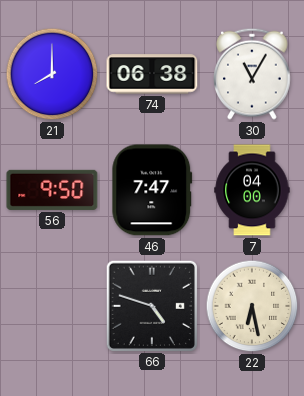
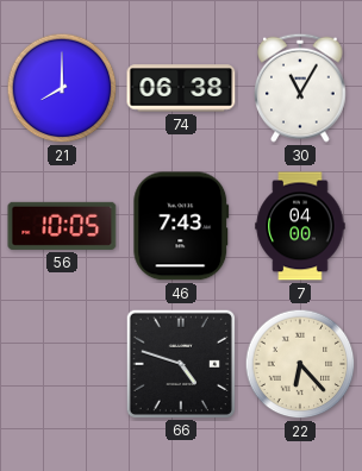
56: 9:50 -> 10:05
46: 7:47 -> 7:43
22: 6:28 -> 6:23
